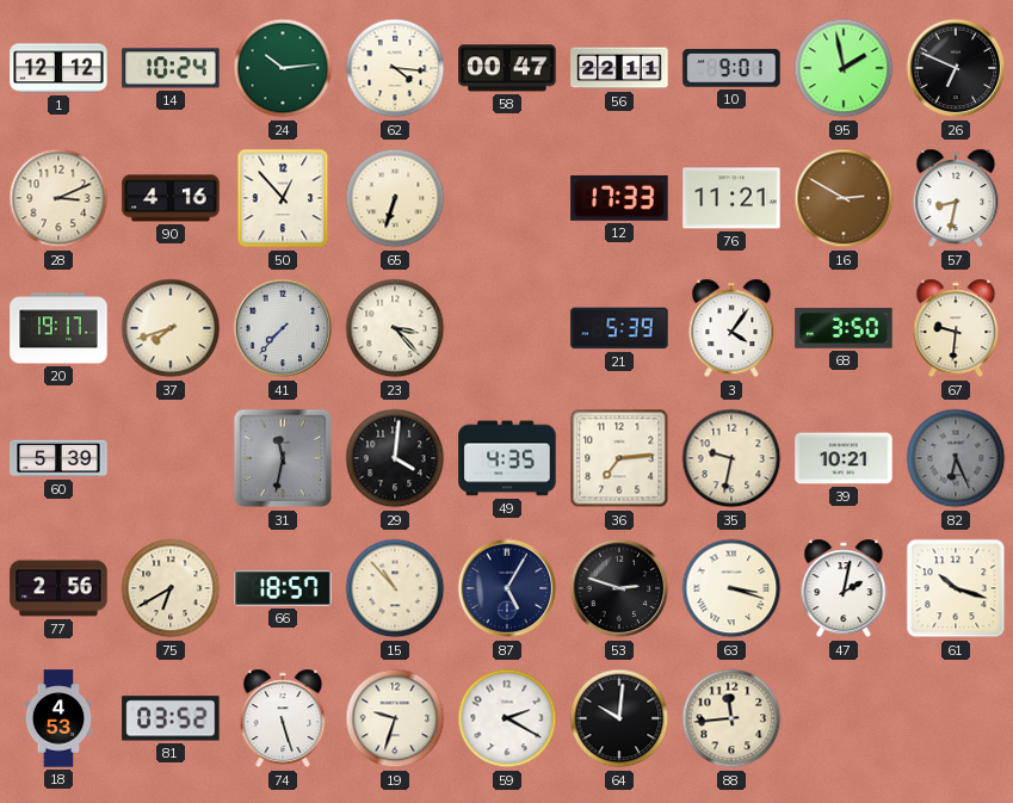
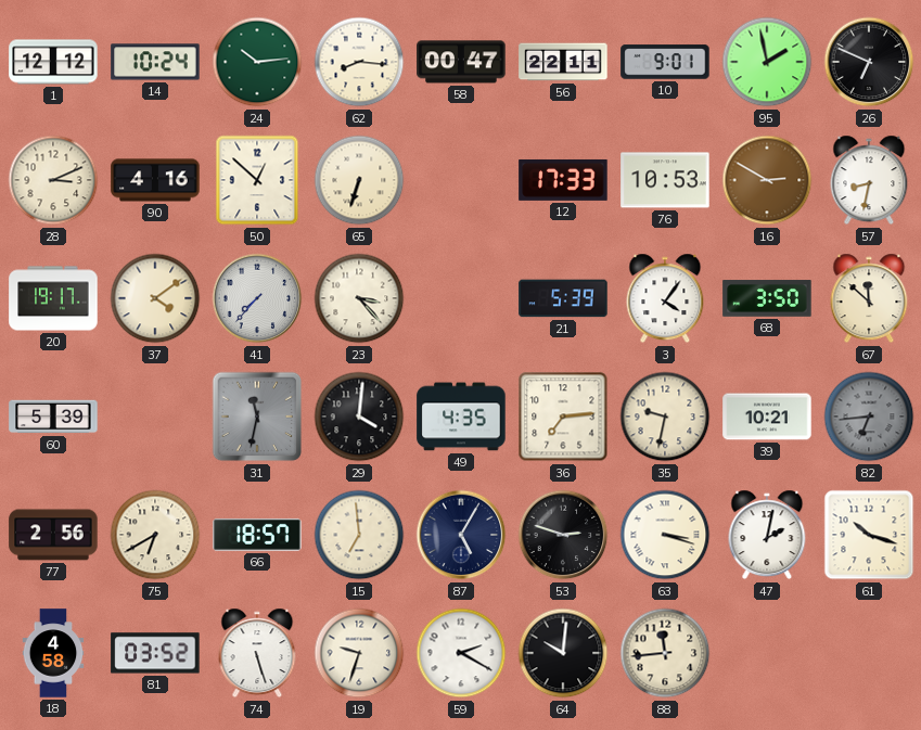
62: 4:16 -> 8:16
50: 12:53 -> 12:52
76: 11:21 -> 10:53
37: 7:42 -> 4:09
67: 9:31 -> 11:52
82: 6:26 -> 6:44
15: 10:53 -> 6:59
18: 4:53 -> 4:58
